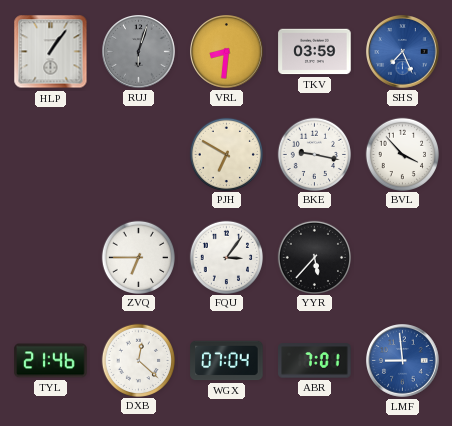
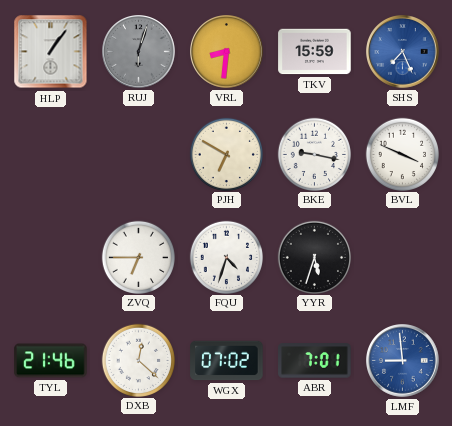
TKV: 03:59 -> 15:59
BVL: 3:53 -> 3:49
FQU: 3:06 -> 4:33
YYR: 5:37 -> 5:33
WGX: 07:04 -> 07:02
